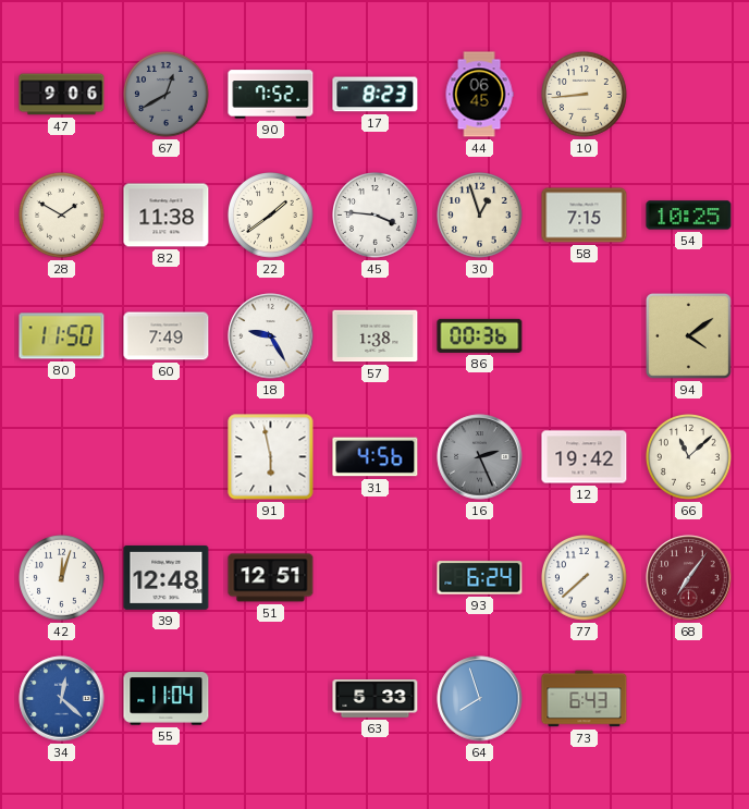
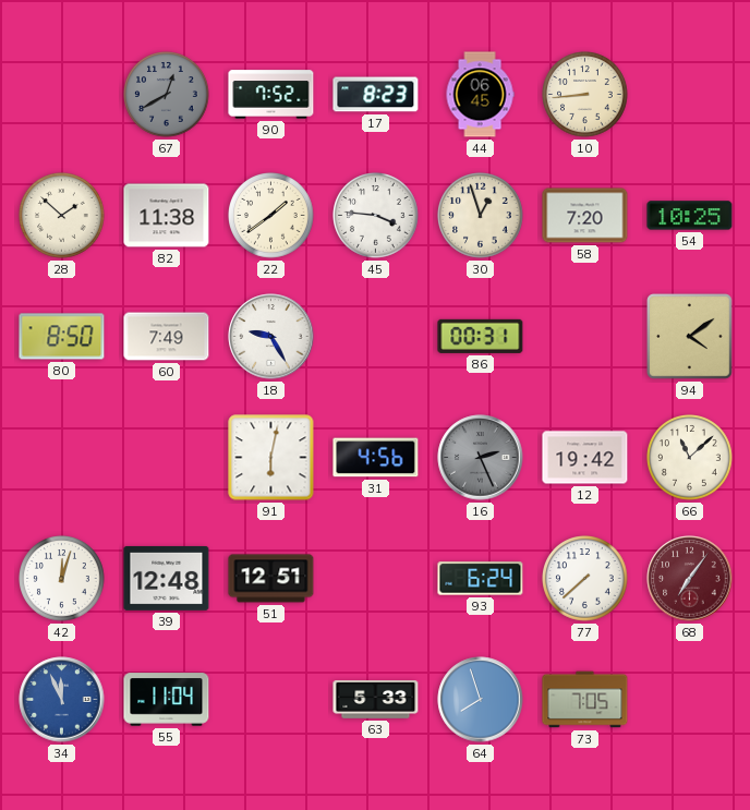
47: 9:06 -> none
28: 1:50 -> 1:52
58: 7:15 -> 7:20
80: 11:50 -> 8:50
57: 1:38 -> none
86: 00:36 -> 00:31
91: 5:58 -> 6:02
34: 12:22 -> 11:56
73: 6:43 -> 7:05
